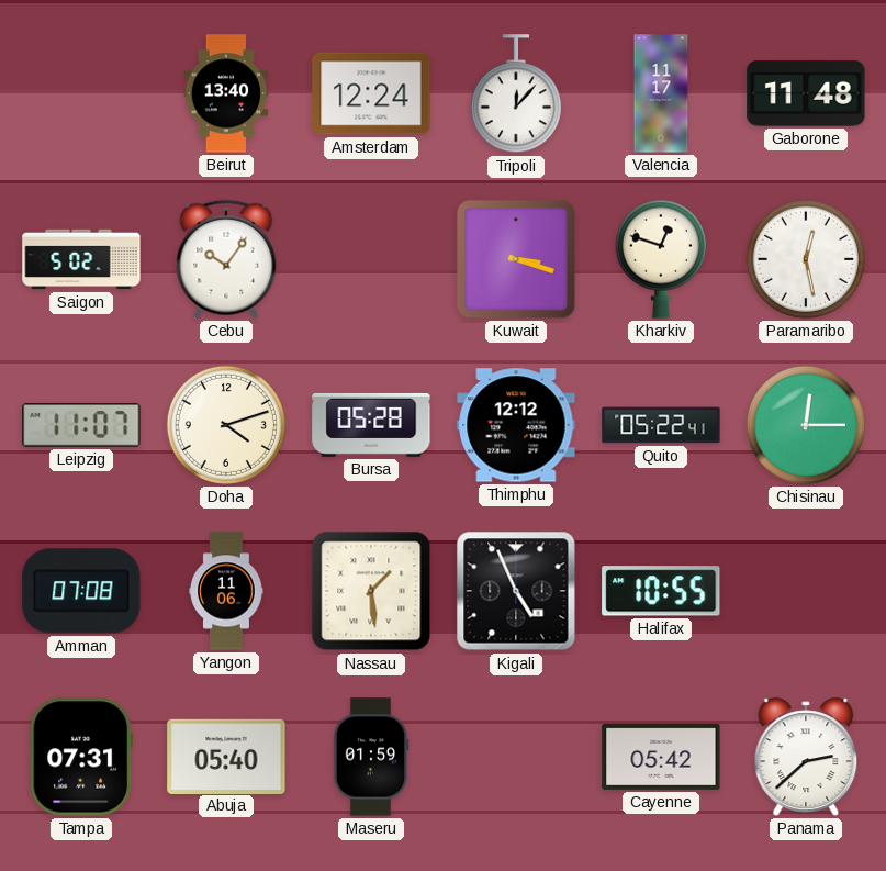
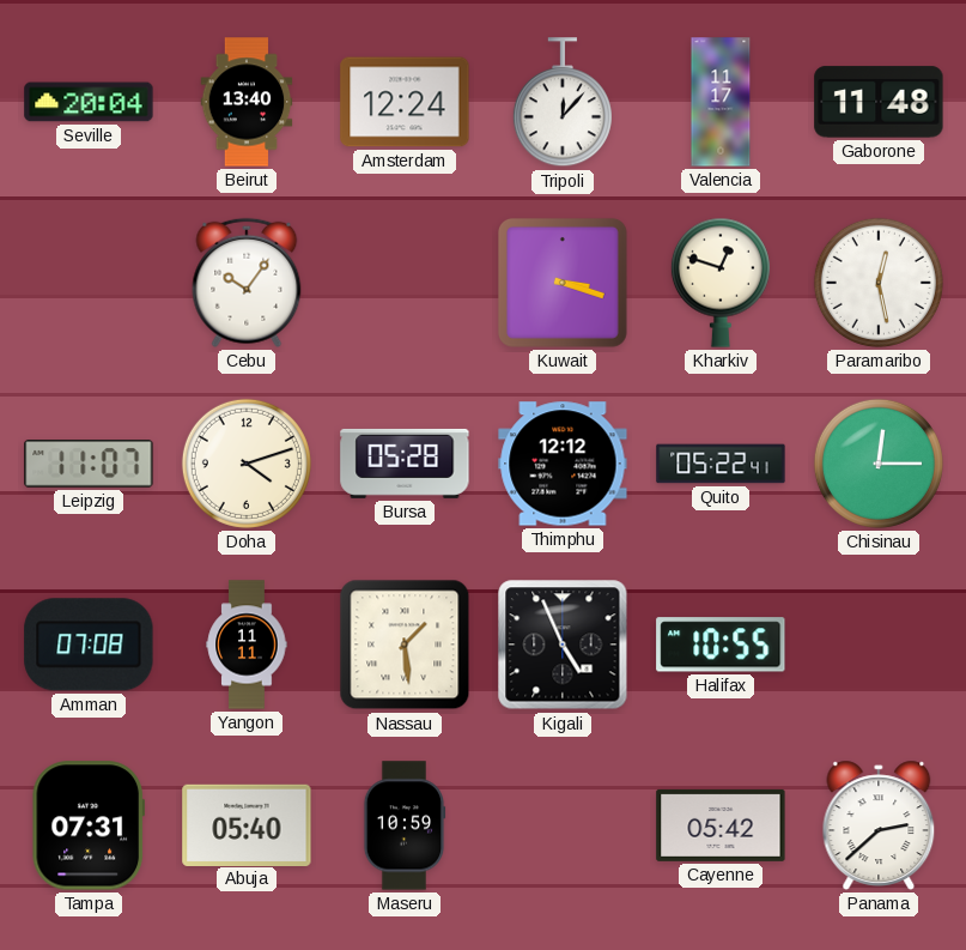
Seville: none -> 20:04
Saigon: 5:02 -> none
Yangon: 11:06 -> 11:11
Maseru: 01:59 -> 10:59
